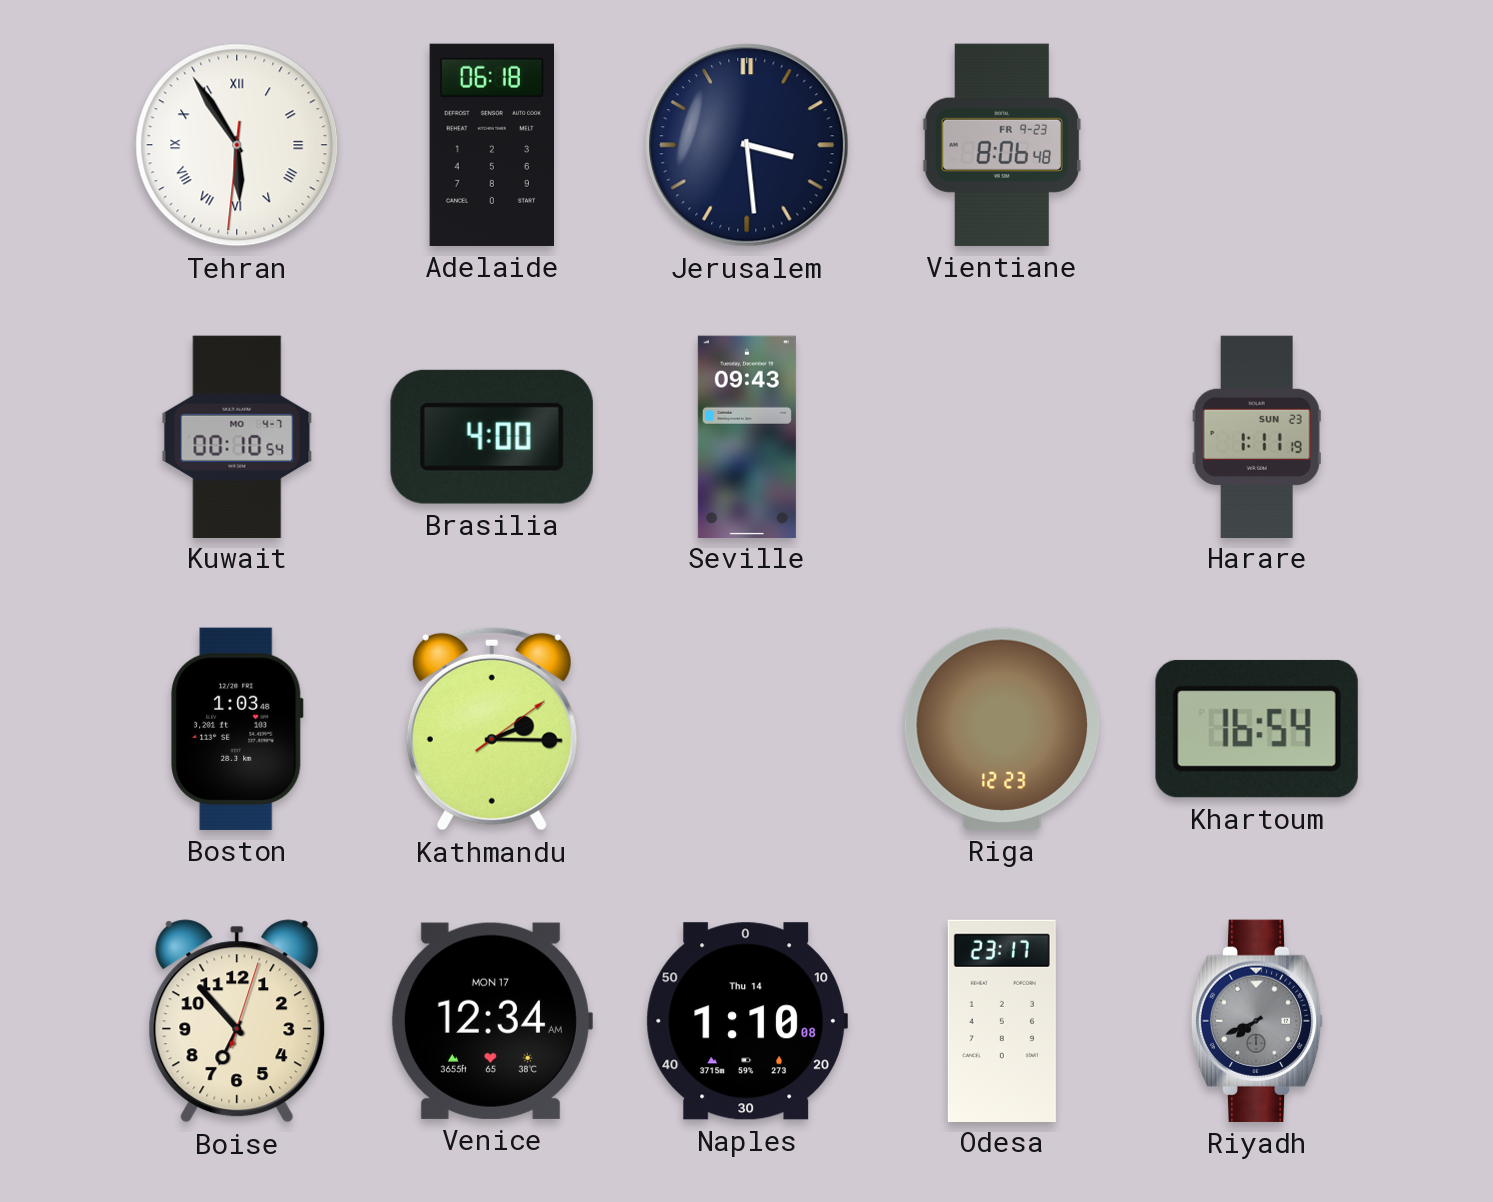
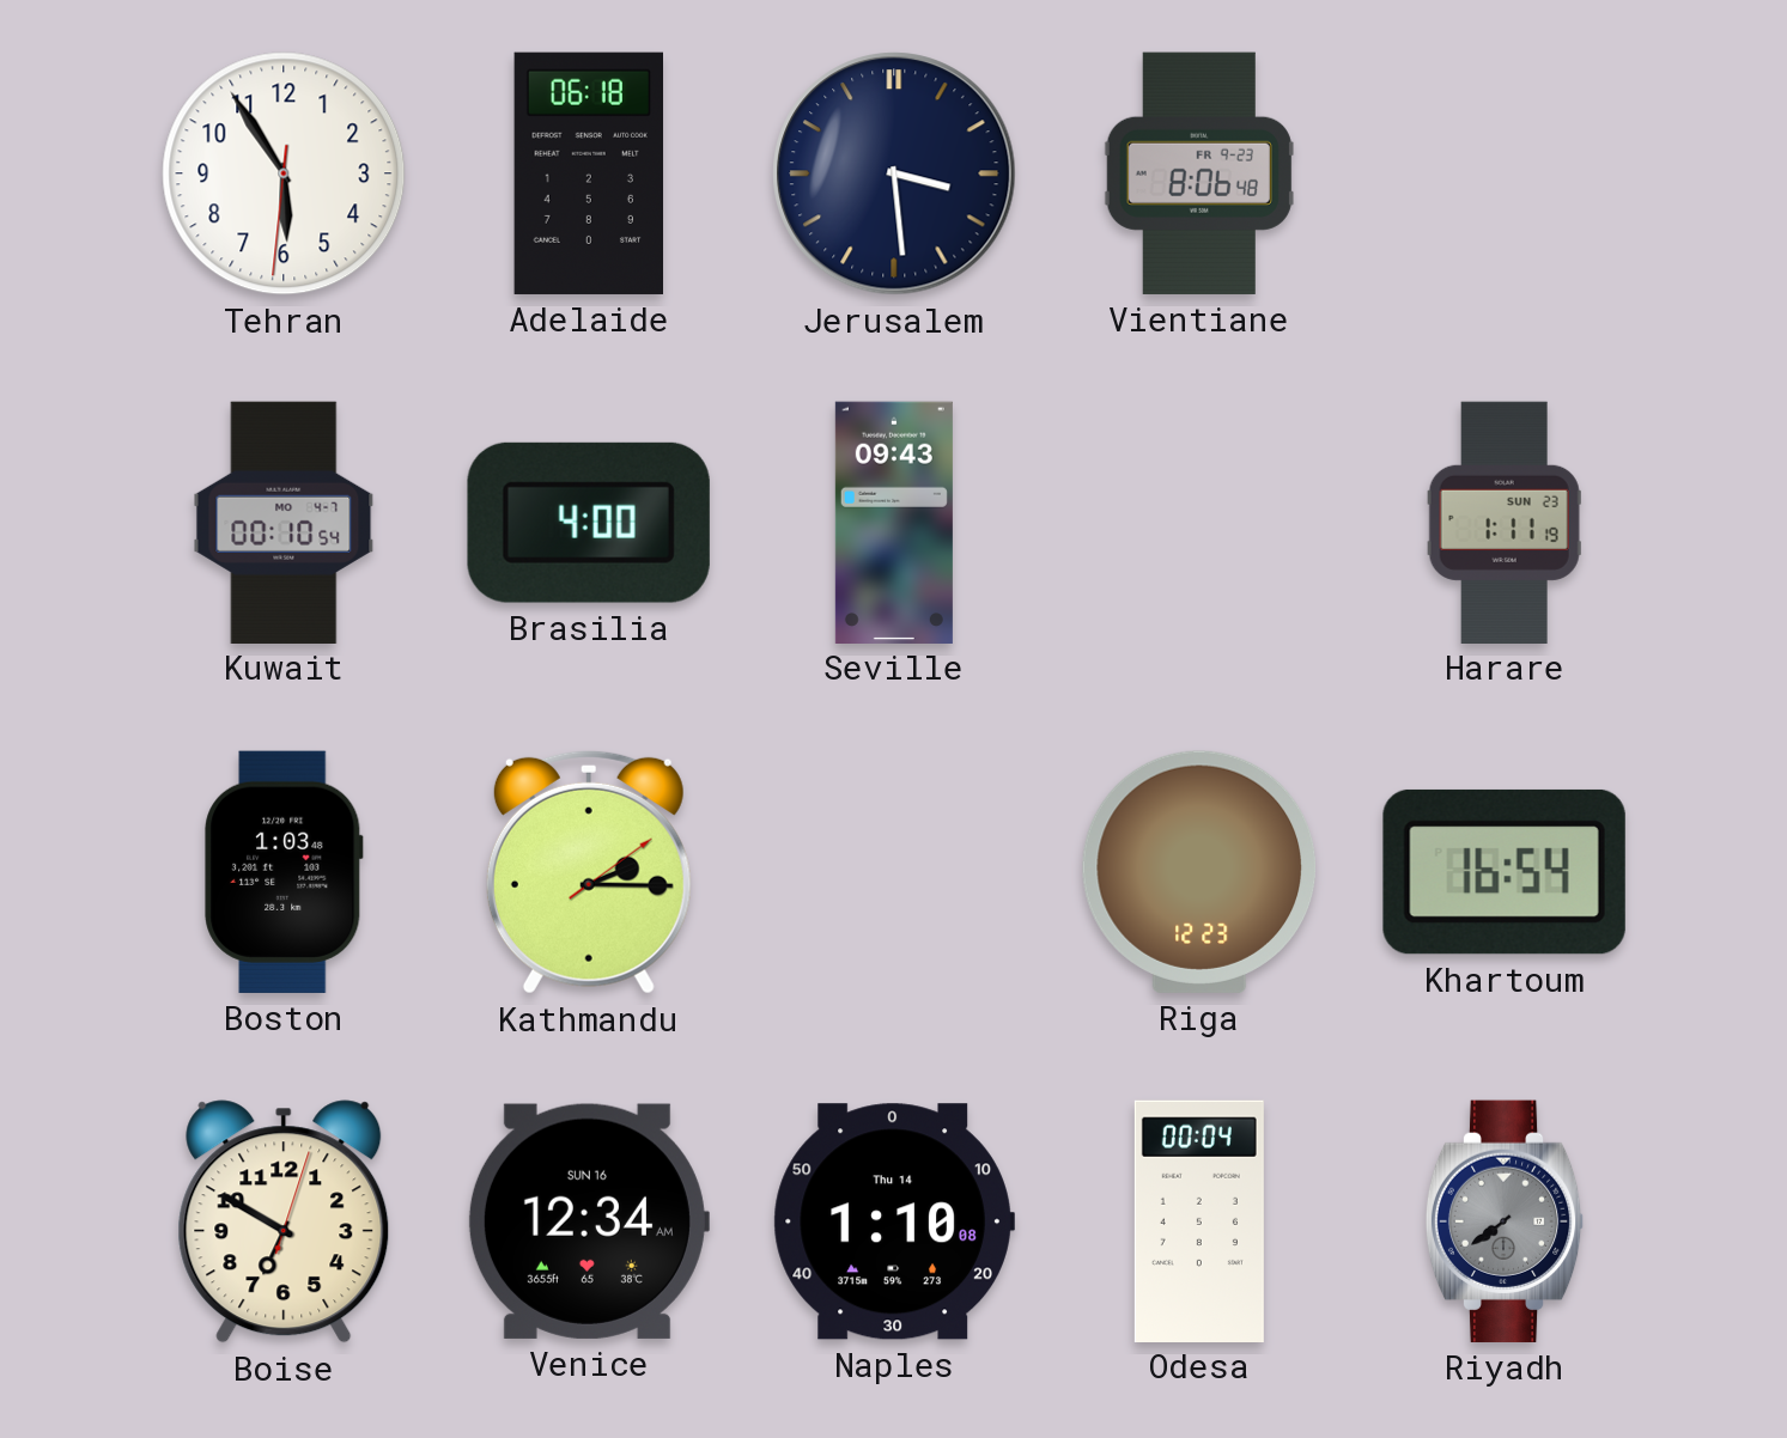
Tehran numerals: Roman -> Arabic
Boise: 6:53 -> 6:50
Venice date: MON 17 -> SUN 16
Odesa: 23:17 -> 00:04
Riyadh: 7:41 -> 7:39
